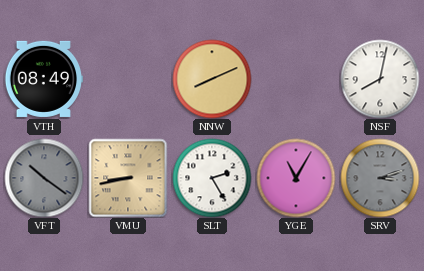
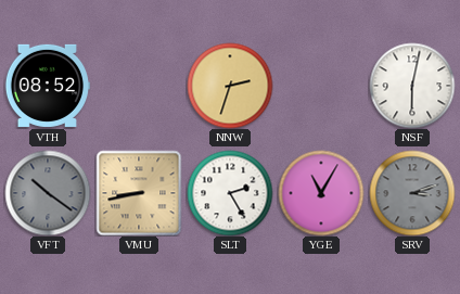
VTH: 08:49 -> 08:52
NNW: 8:11 -> 2:33
NSF: 8:02 -> 6:02
